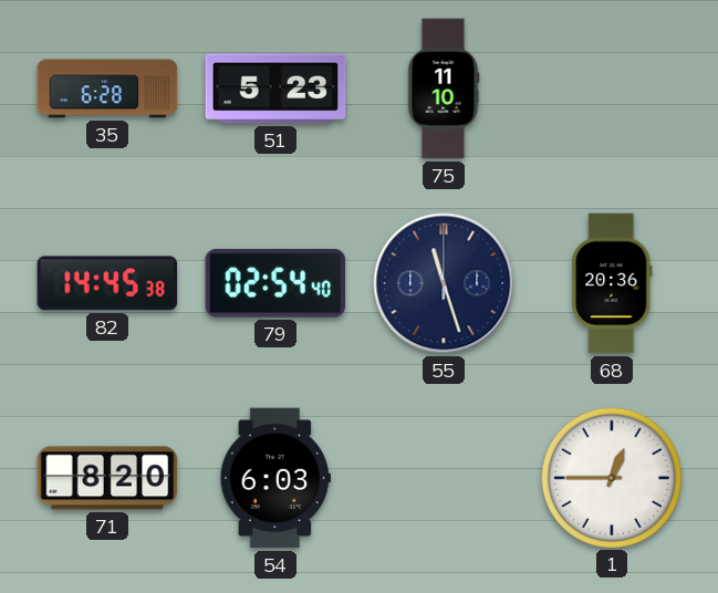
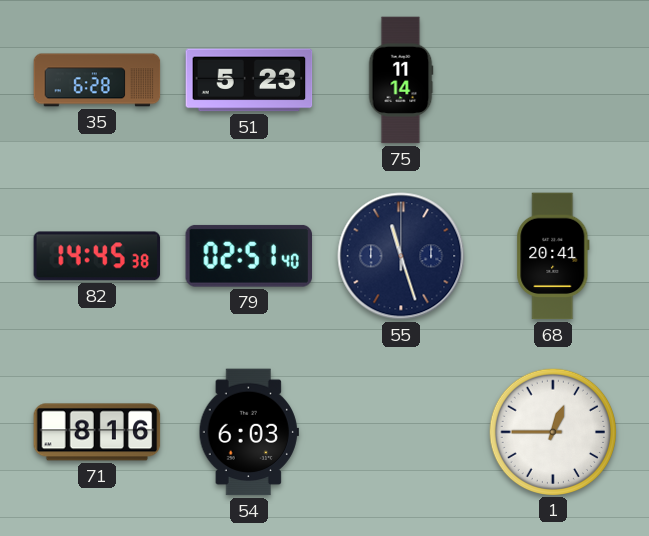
75: 11:10 -> 11:14
79: 02:54 -> 02:51
68: 20:36 -> 20:41
71: 8:20 -> 8:16
